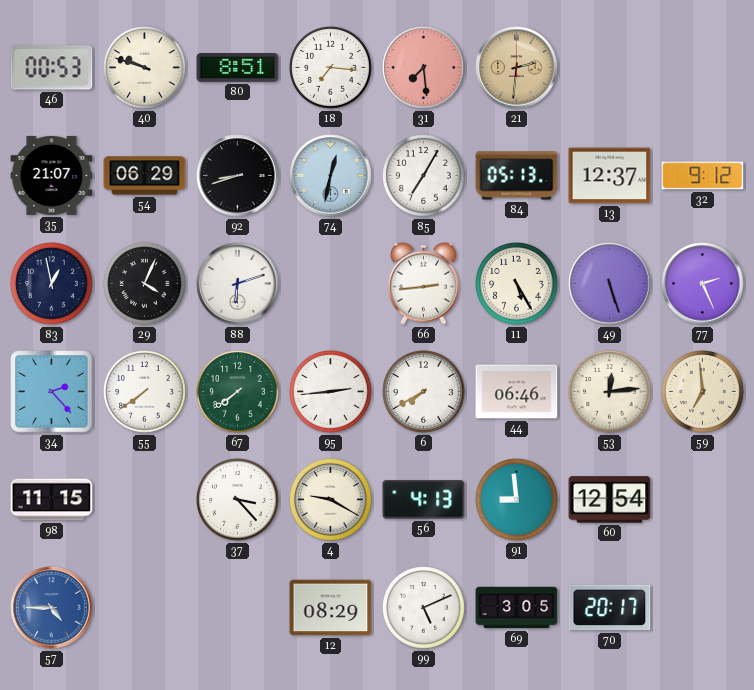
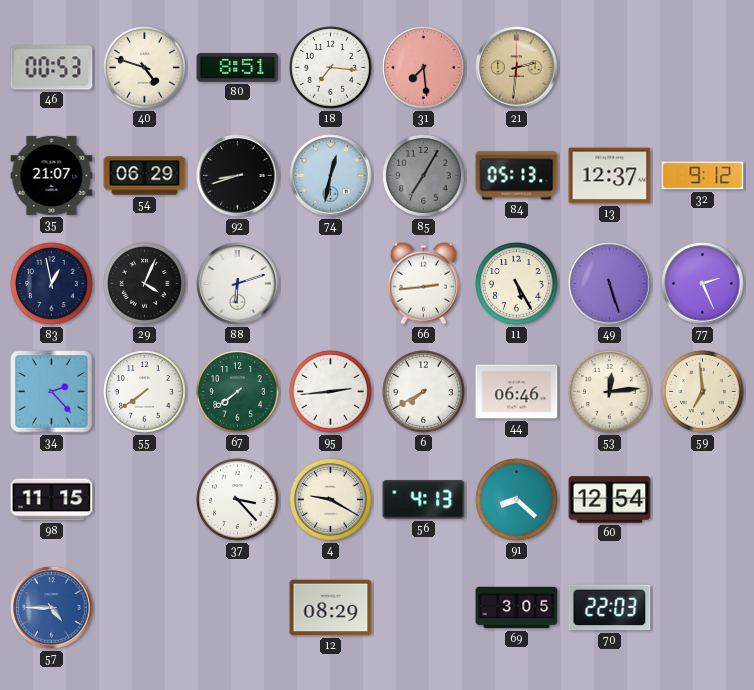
40: 9:48 -> 4:48
85 dial: white -> grey
91: 8:59 -> 8:22
99: 5:11 -> none
70: 20:17 -> 22:03
